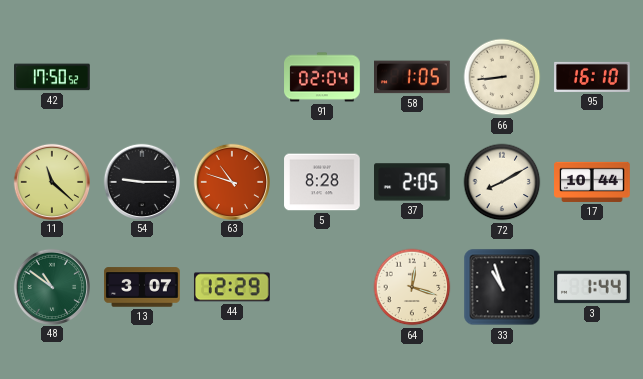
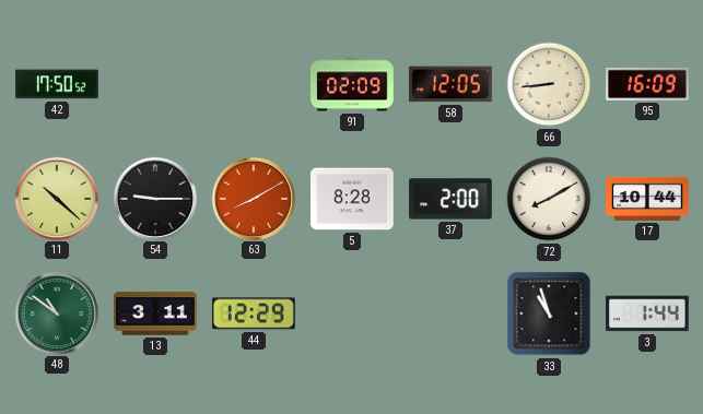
91: 02:04 -> 02:09
58: 1:05 -> 12:05
95: 16:10 -> 16:09
11: 11:22 -> 10:22
63: 10:48 -> 8:10
37: 2:05 -> 2:00
13: 3:07 -> 3:11
64: 12:18 -> none
